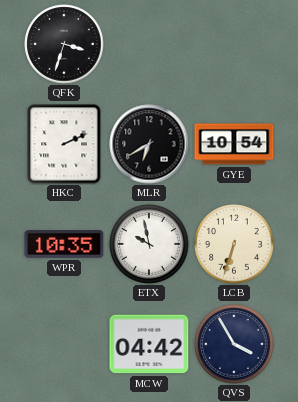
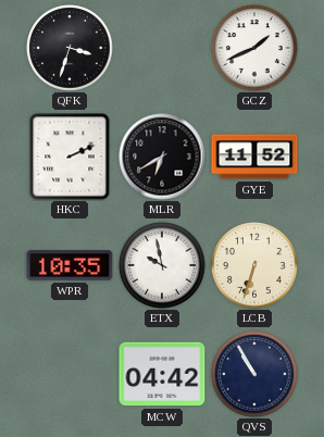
GCZ: none -> 1:41
GYE: 10:54 -> 11:52
QVS: 3:55 -> 10:55
